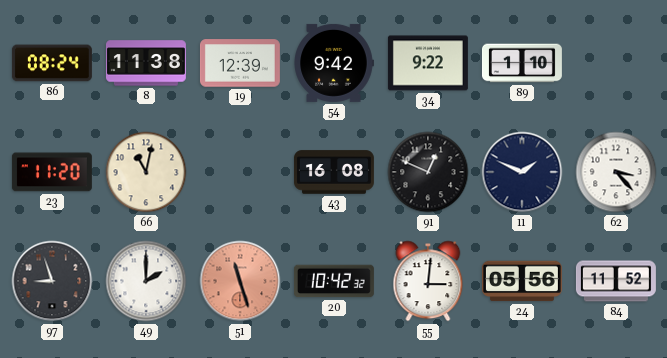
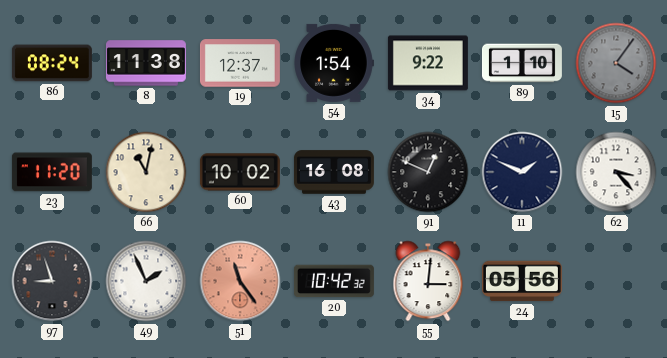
19: 12:39 -> 12:37
54: 9:42 -> 1:54
15: none -> 4:06
60: none -> 10:02
49: 2:00 -> 1:56
51: 11:27 -> 11:24
84: 11:52 -> none
